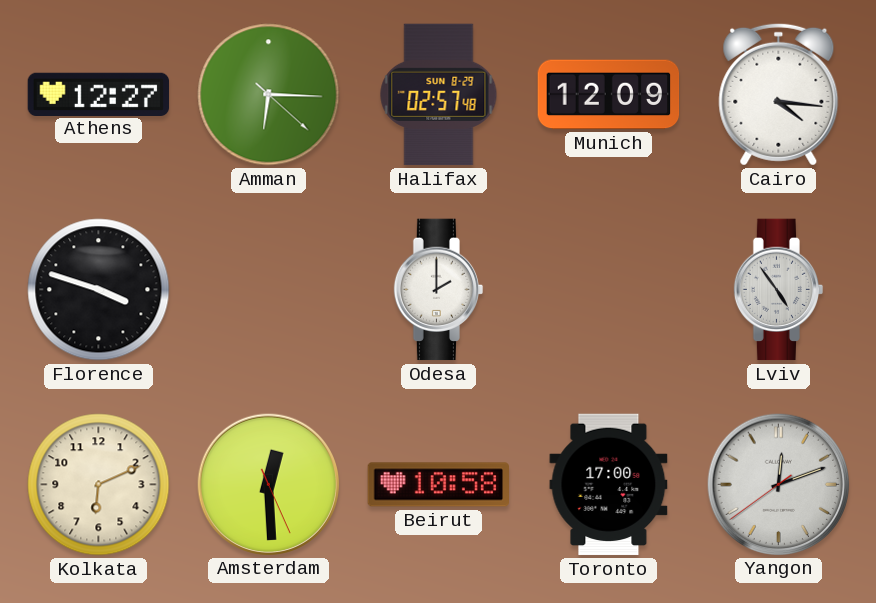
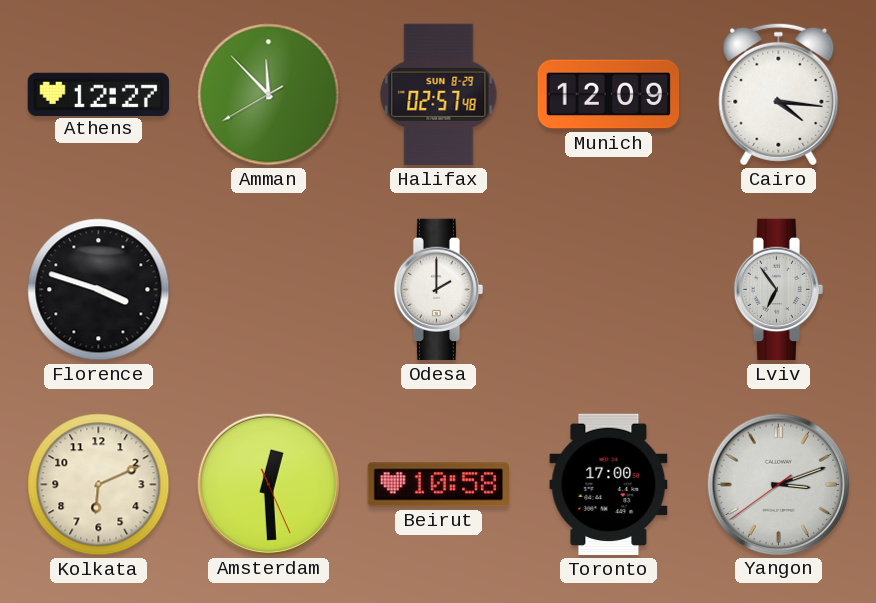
Amman: 6:15 -> 11:52
Lviv: 4:54 -> 6:54
Yangon: 12:11 -> 3:11
